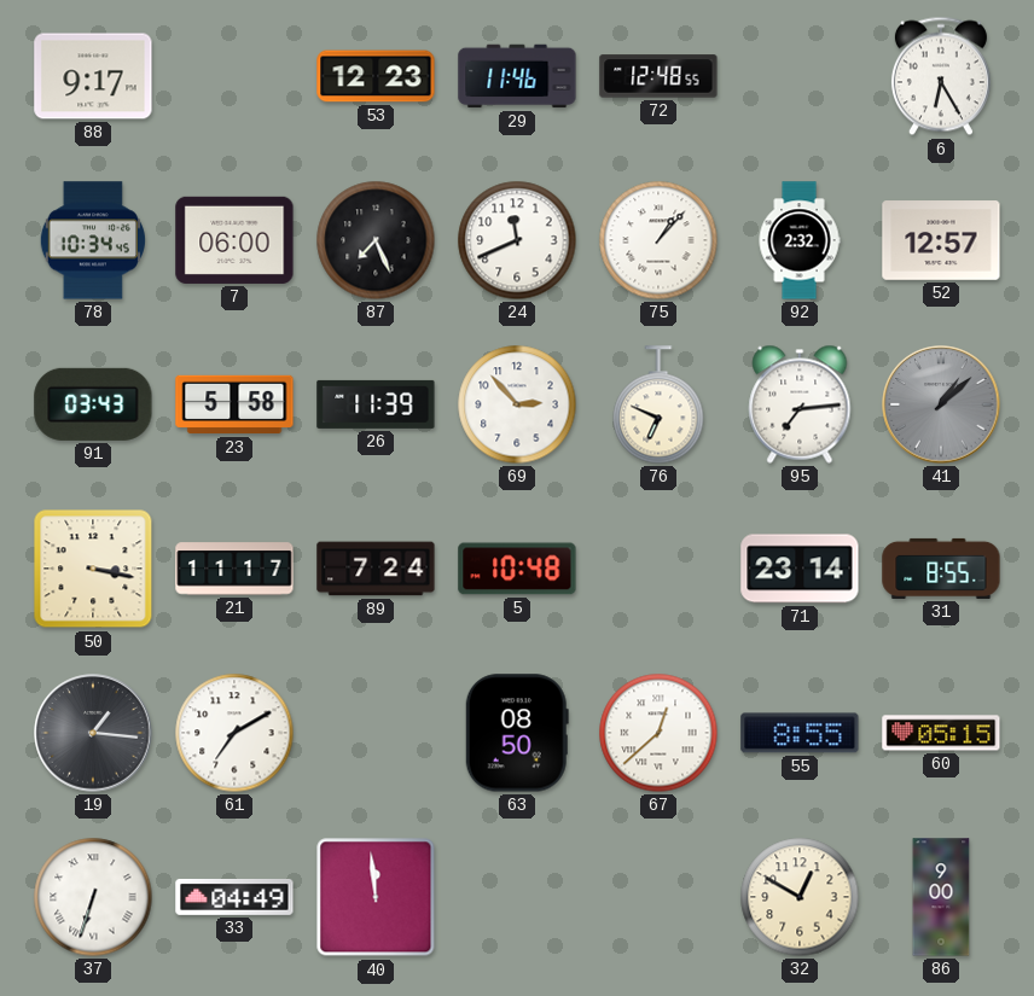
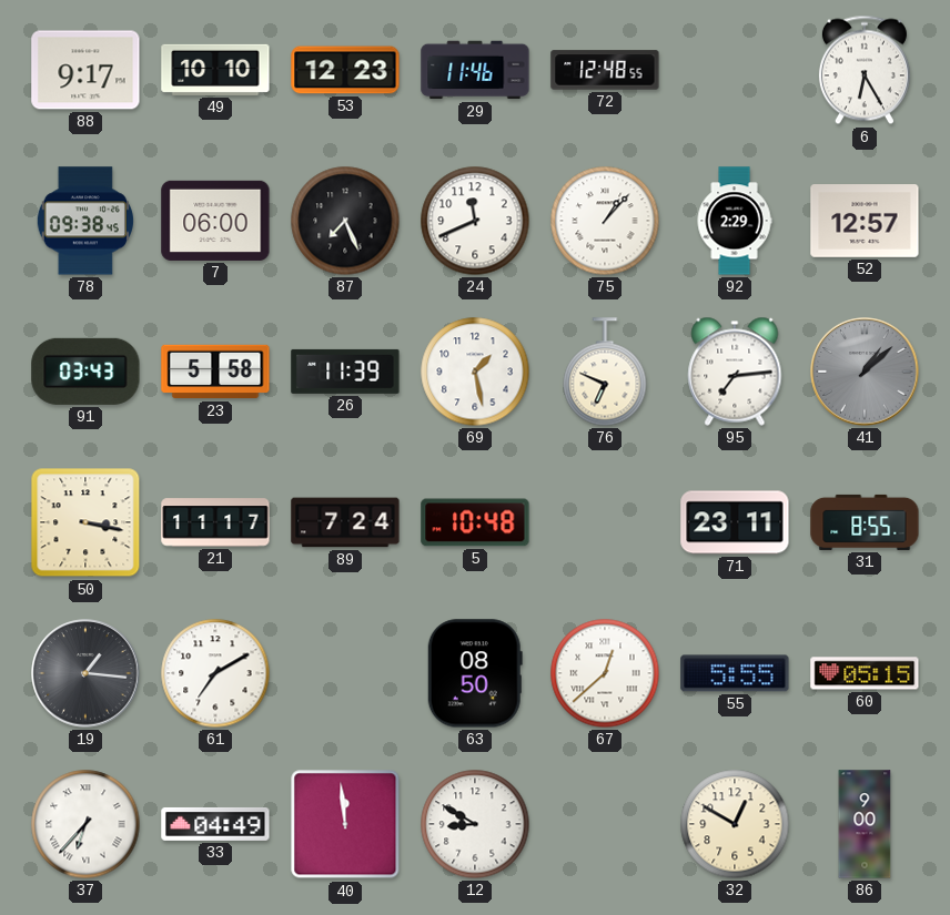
49: none -> 10:10
78: 10:34 -> 09:38
92: 2:32 -> 2:29
69: 2:53 -> 1:28
71: 23:14 -> 23:11
55: 8:55 -> 5:55
37: 6:33 -> 6:37
12: none -> 8:50
